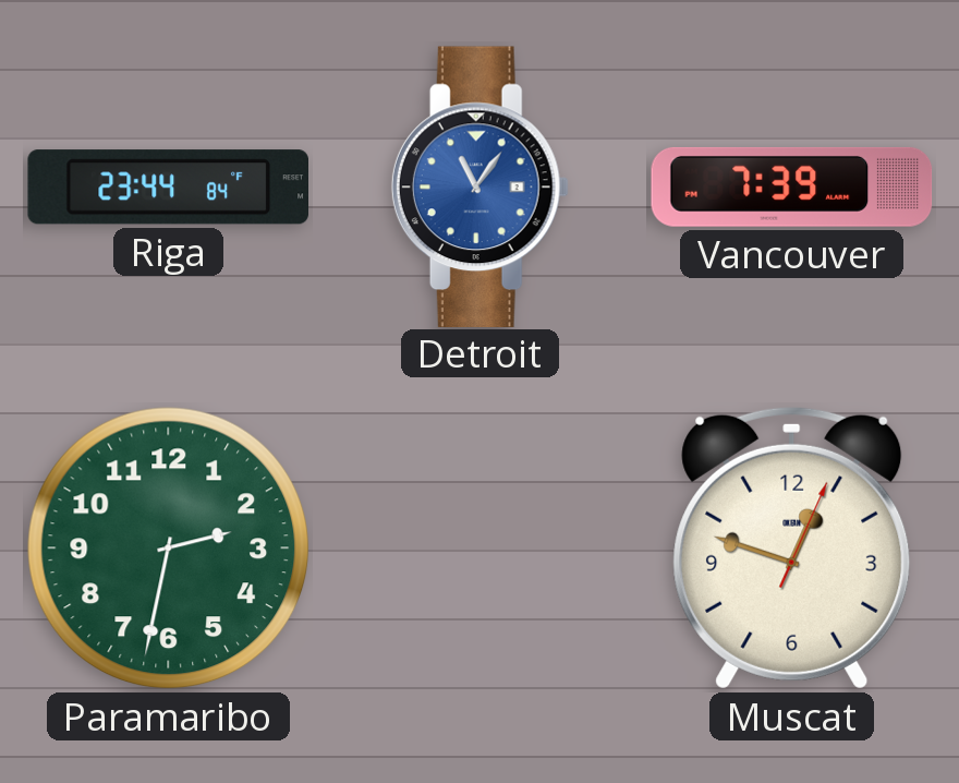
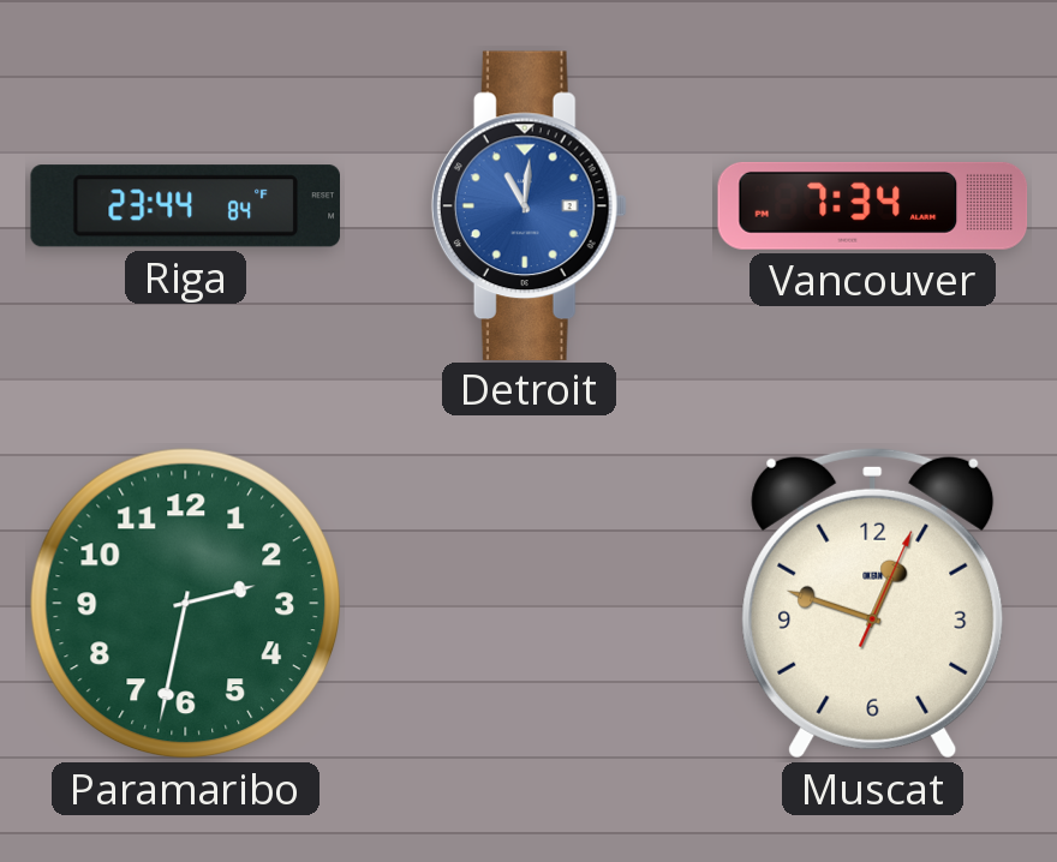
Detroit: 11:06 -> 11:01
Vancouver: 7:39 -> 7:34
